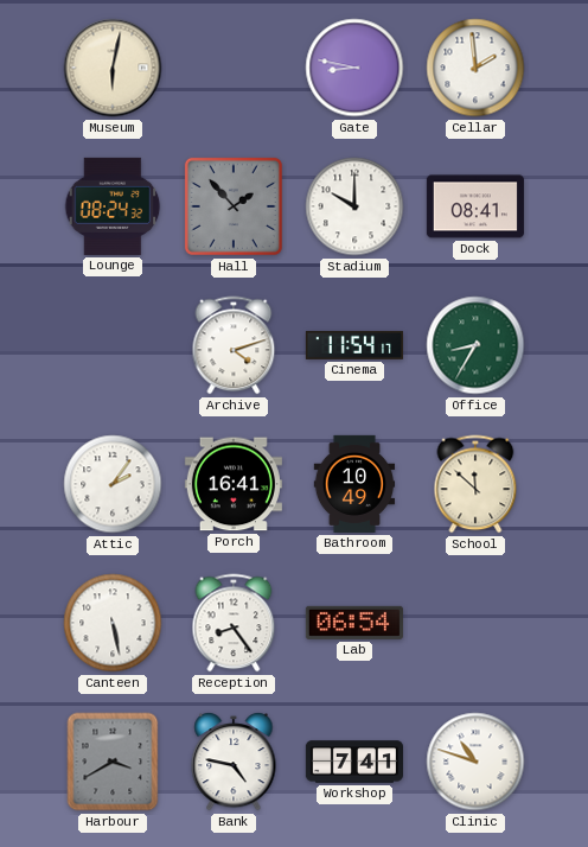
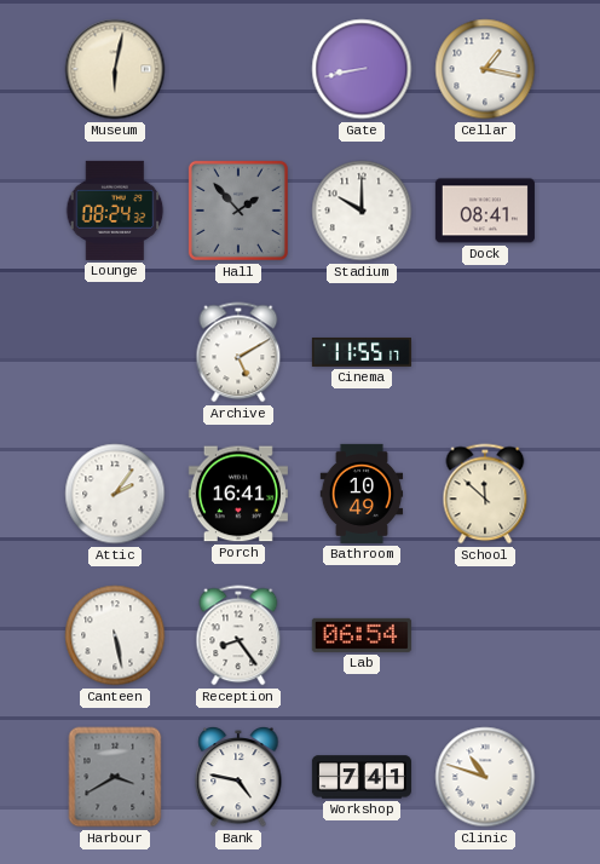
Gate: 8:47 -> 8:43
Cellar: 1:59 -> 1:17
Archive: 4:12 -> 5:10
Cinema: 11:54 -> 11:55
Office: 8:35 -> none
